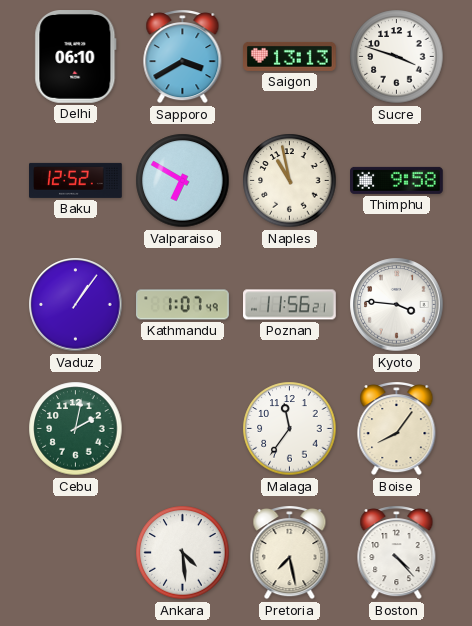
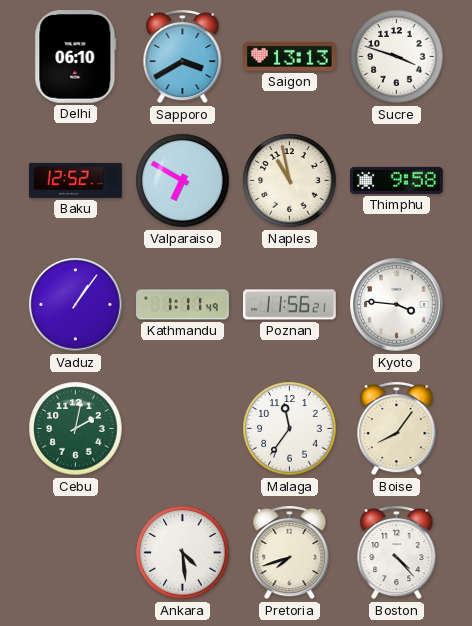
Kathmandu: 1:07 -> 1:11
Pretoria: 7:28 -> 7:42
